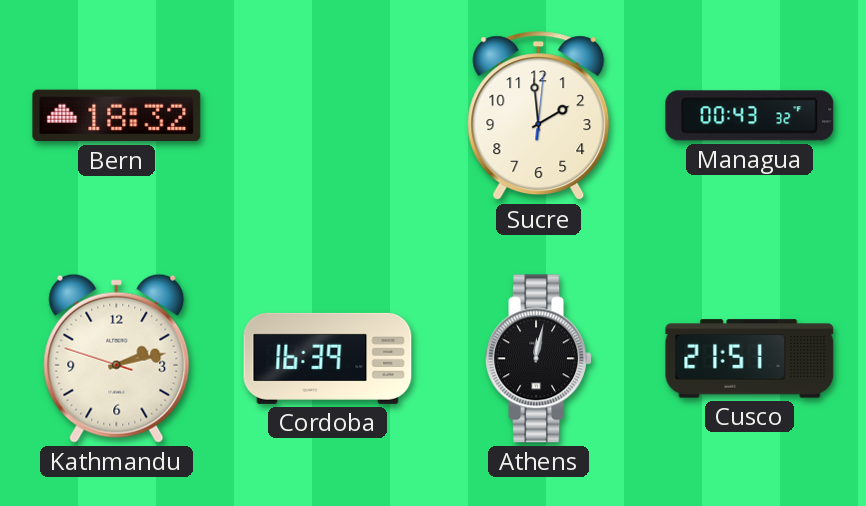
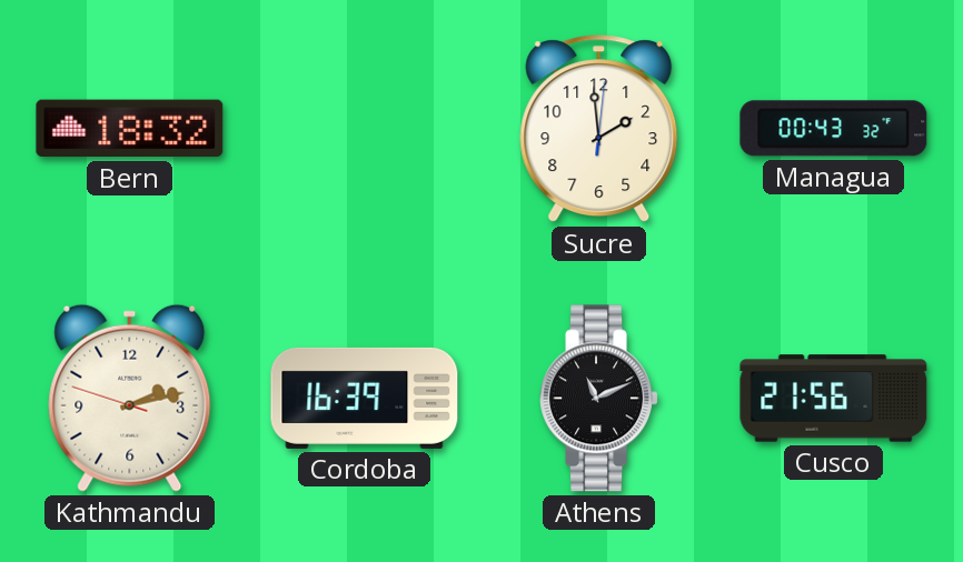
Athens: 12:02 -> 11:11
Cusco: 21:51 -> 21:56
